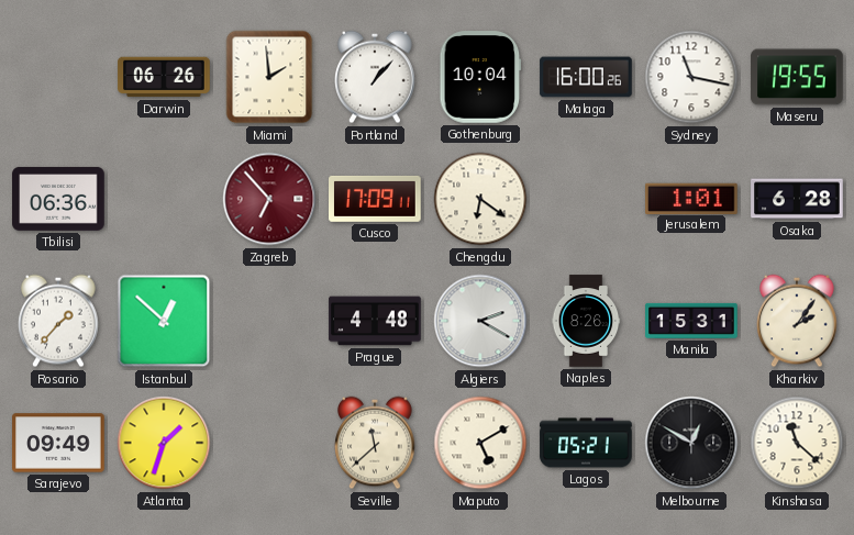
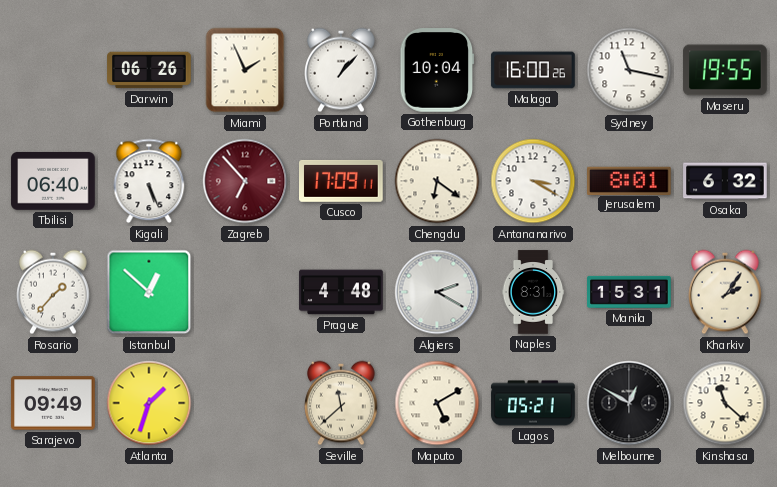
Miami: 1:59 -> 1:56
Tbilisi: 06:36 -> 06:40
Kigali: none -> 5:26
Antananarivo: none -> 3:20
Jerusalem: 1:01 -> 8:01
Osaka: 6:28 -> 6:32
Naples: 8:26 -> 8:31
